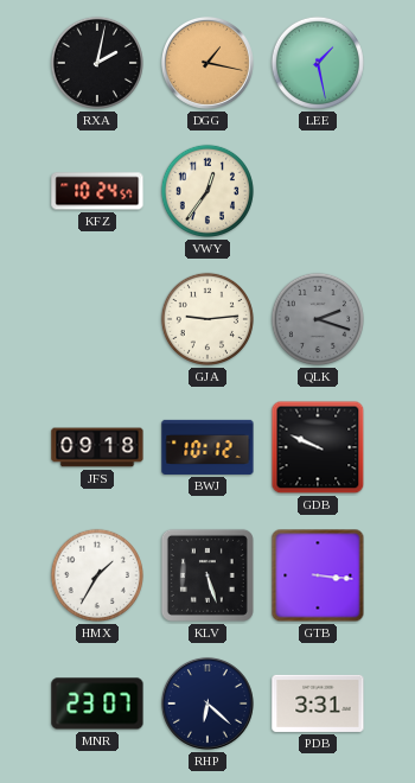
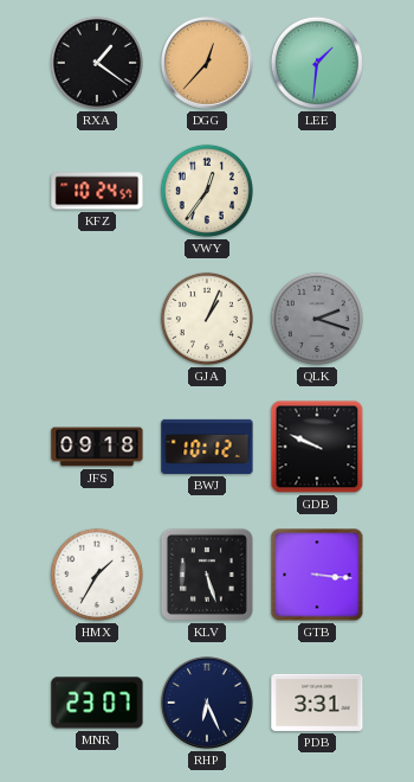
RXA: 2:02 -> 1:21
DGG: 1:17 -> 12:37
LEE: 1:28 -> 1:31
GJA: 9:14 -> 1:04
RHP: 6:22 -> 6:26
